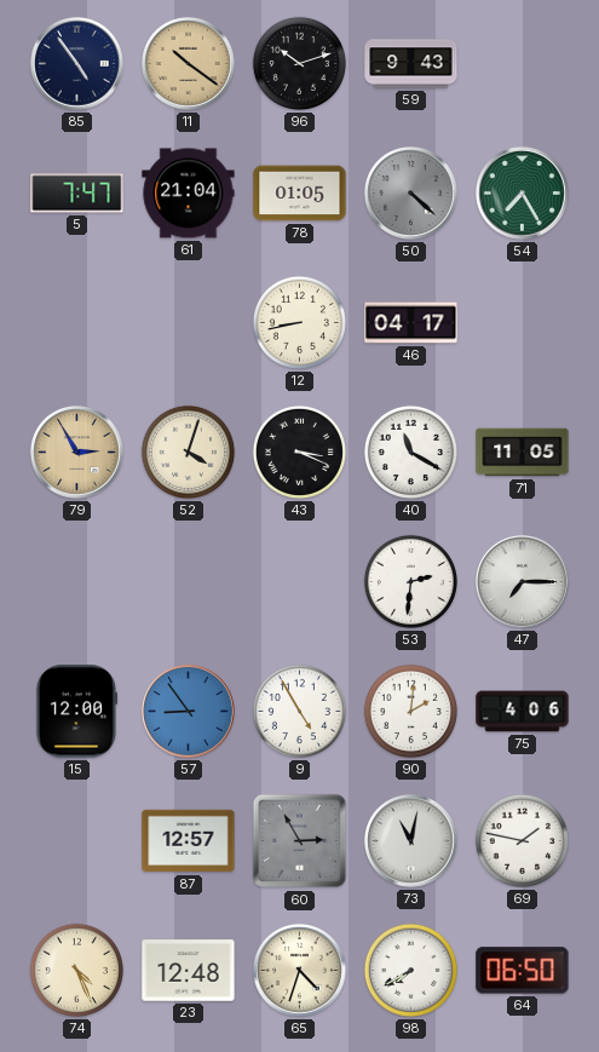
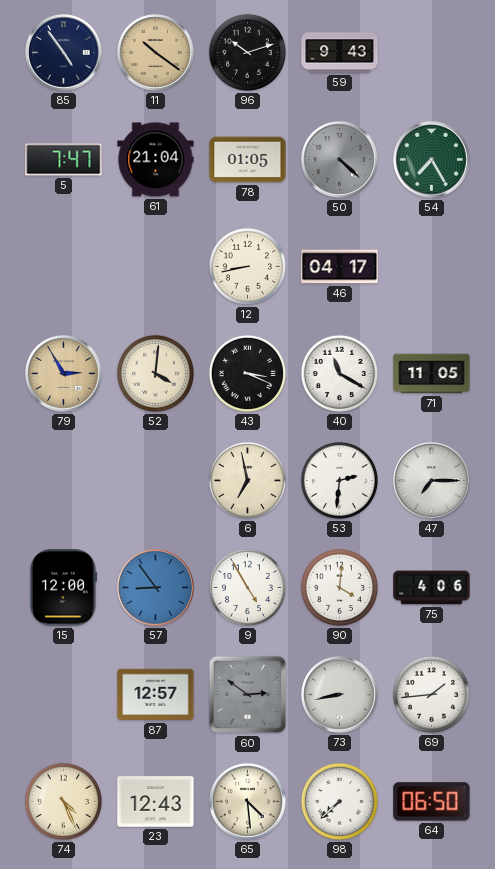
52: 4:03 -> 4:01
6: none -> 6:58
90: 2:01 -> 4:01
60: 2:55 -> 2:51
73: 11:02 -> 8:43
69: 1:47 -> 1:44
23: 12:48 -> 12:43
65: 4:33 -> 4:29
98: 7:40 -> 7:38
